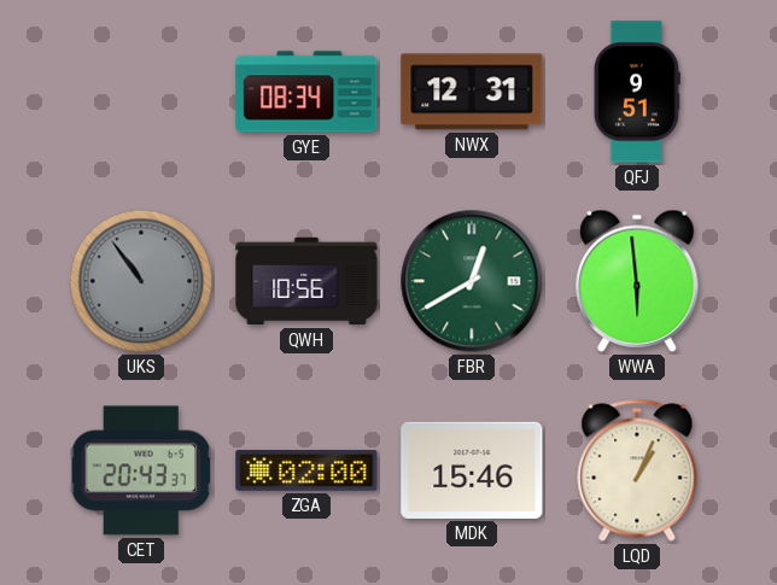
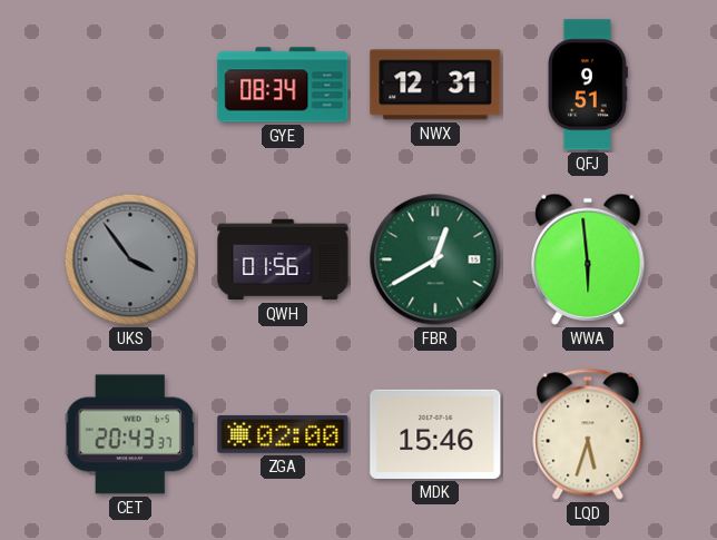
UKS: 10:54 -> 3:54
QWH: 10:56 -> 01:56
LQD: 1:04 -> 5:33
